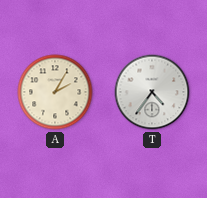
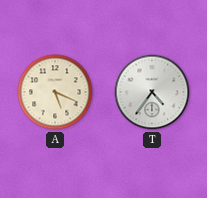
A: 2:05 -> 5:19
